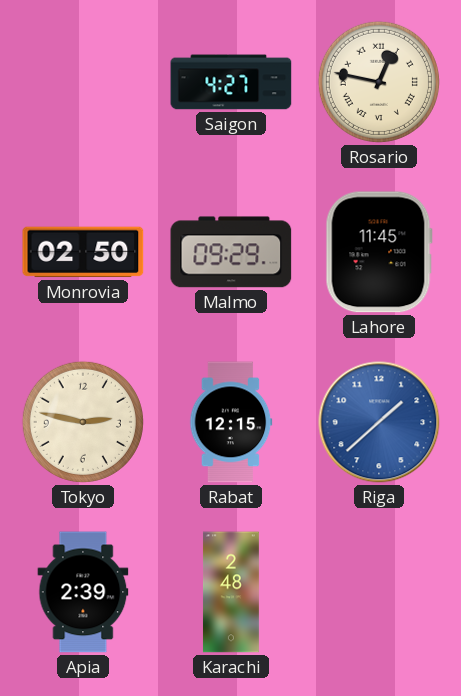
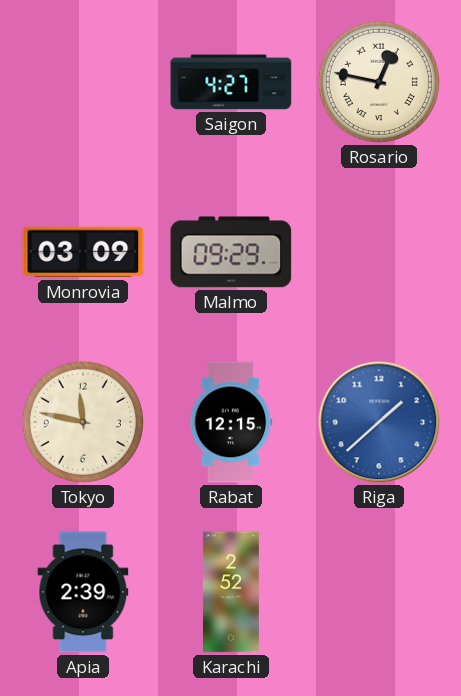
Monrovia: 02:50 -> 03:09
Lahore: 11:45 -> none
Tokyo: 2:47 -> 11:47
Karachi: 2:48 -> 2:52
